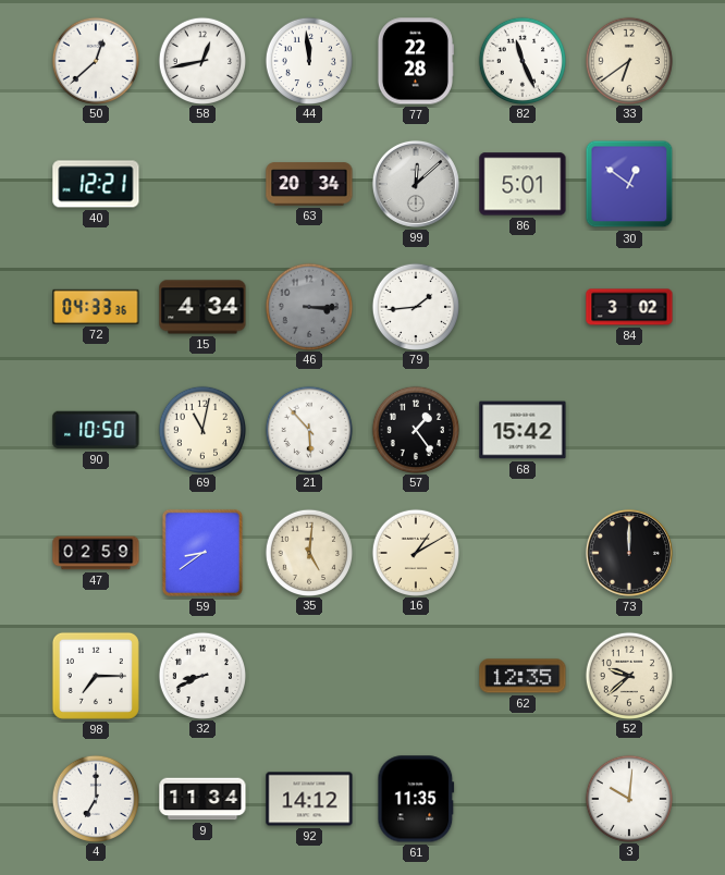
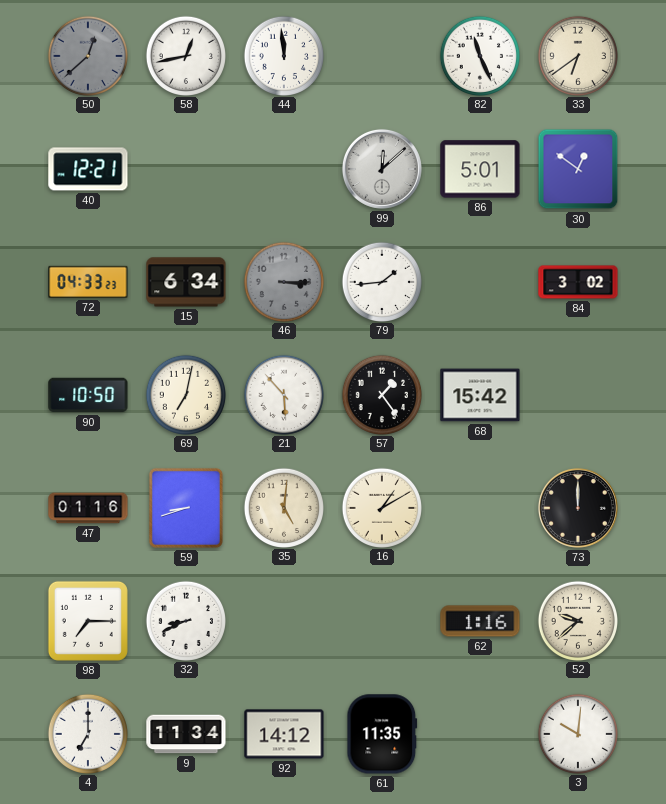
50 dial: white -> grey
77: 22:28 -> none
63: 20:34 -> none
72: 04:33:36 -> 04:33:23
15: 4:34 -> 6:34
69: 11:02 -> 7:02
47: 02:59 -> 01:16
59: 8:39 -> 8:42
62: 12:35 -> 1:16
